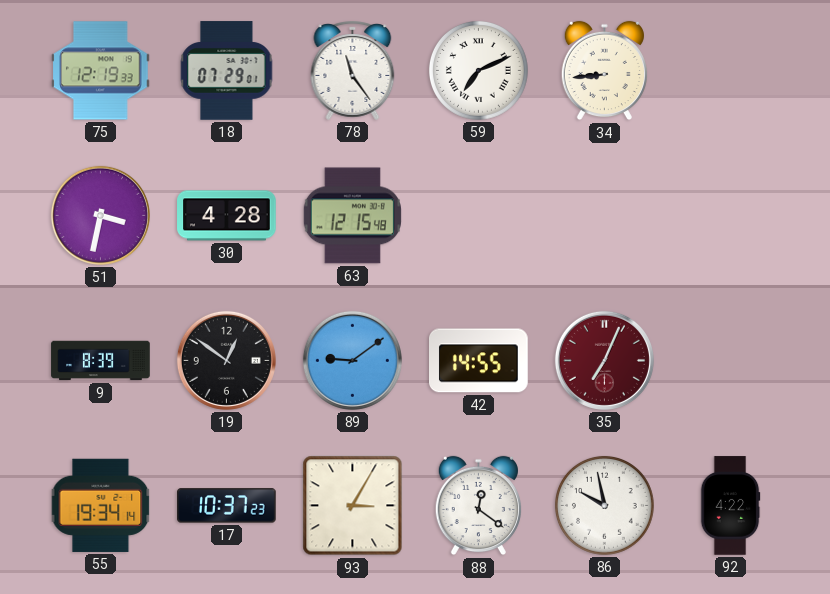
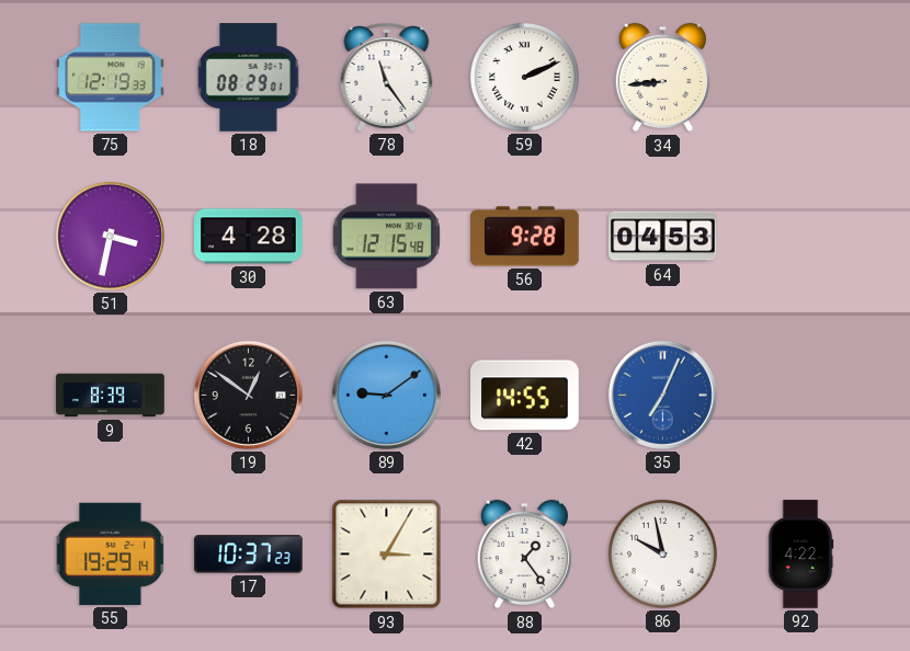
18: 07:29 -> 08:29
59: 7:11 -> 2:11
56: none -> 9:28
64: none -> 04:53
35 dial: burgundy -> blue
55: 19:34 -> 19:29
88: 12:21 -> 1:24
